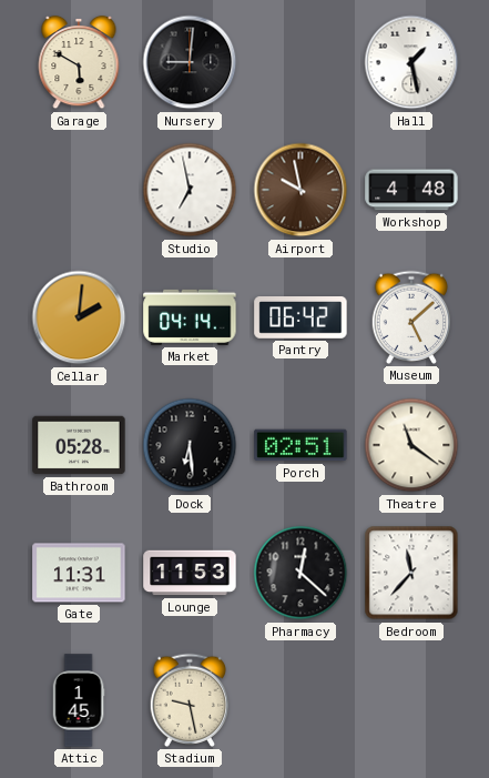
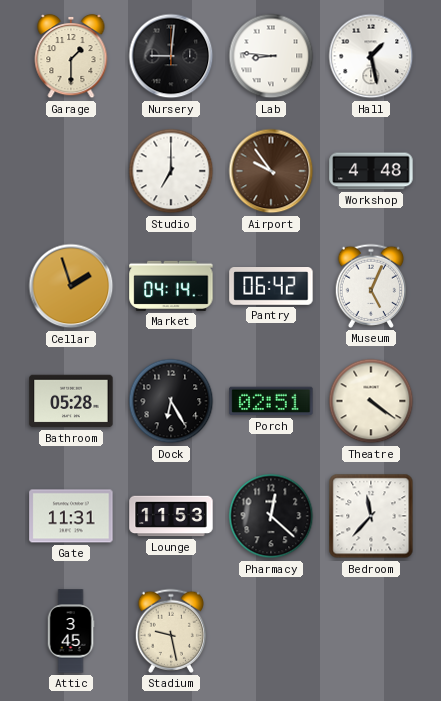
Garage: 5:50 -> 1:30
Lab: none -> 8:46
Studio: 6:58 -> 7:00
Airport: 9:58 -> 9:54
Cellar: 2:01 -> 1:57
Museum: 5:08 -> 5:04
Dock: 6:29 -> 6:25
Theatre: 11:21 -> 4:21
Attic: 1:45 -> 3:45
